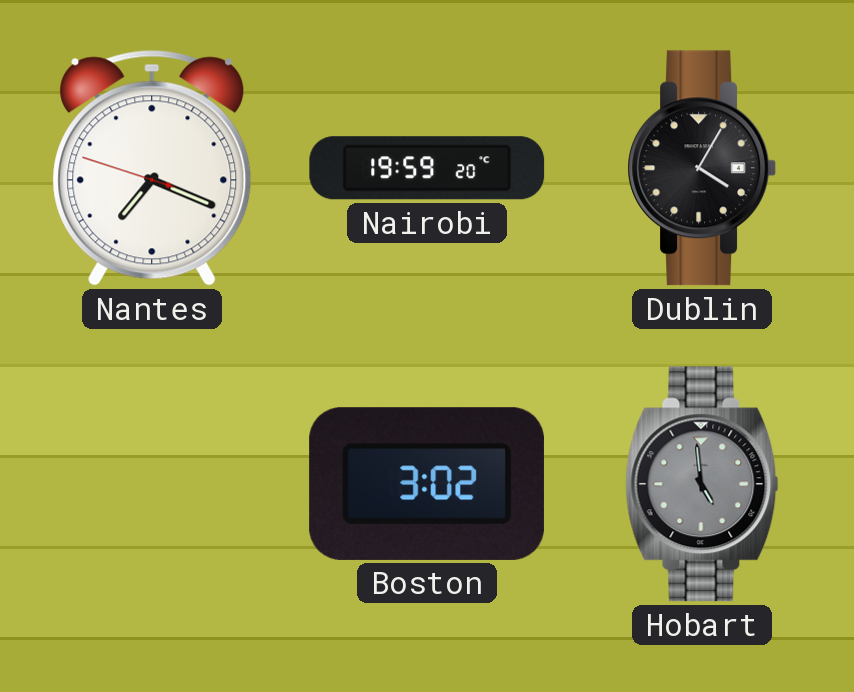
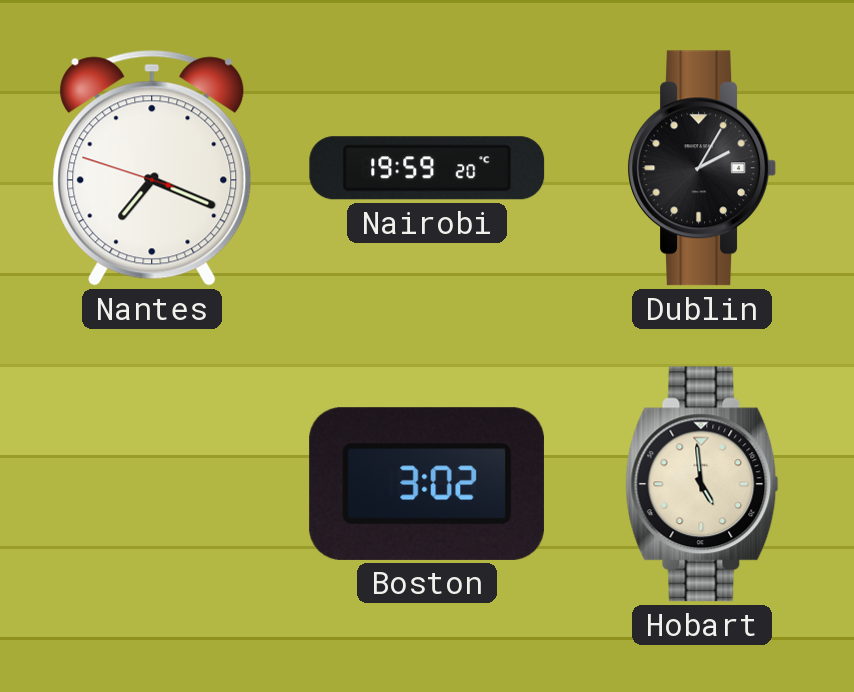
Dublin: 4:05 -> 2:05
Hobart dial: grey -> cream
